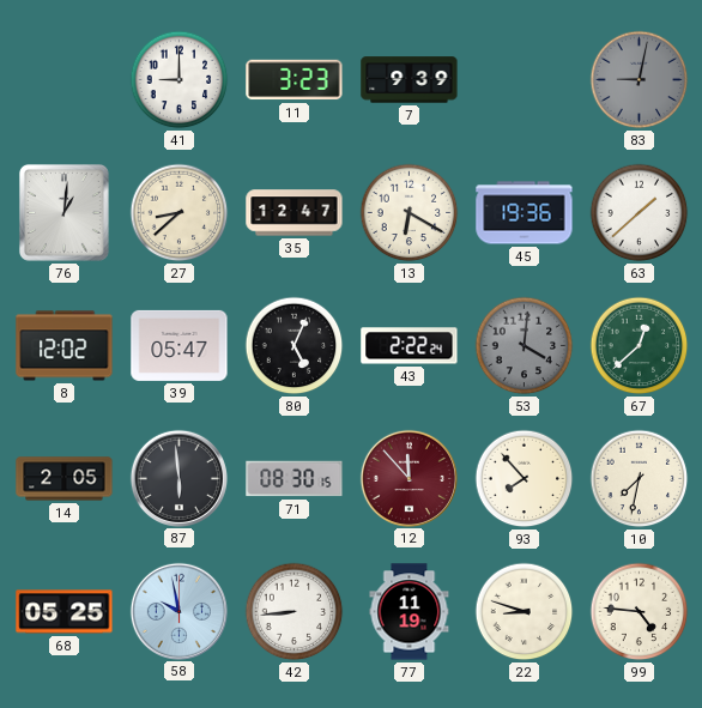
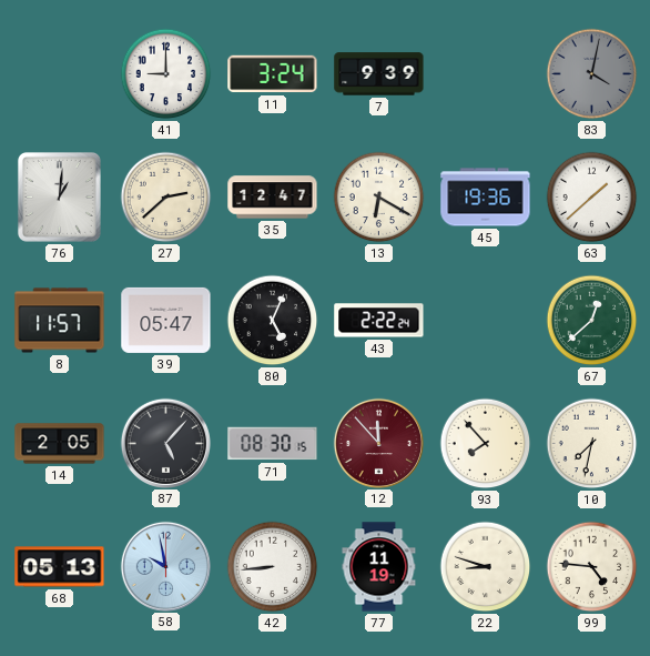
11: 3:23 -> 3:24
83: 9:02 -> 4:02
27: 8:38 -> 2:38
8: 12:02 -> 11:57
53: 4:01 -> none
87: 5:59 -> 5:07
68: 05:25 -> 05:13
